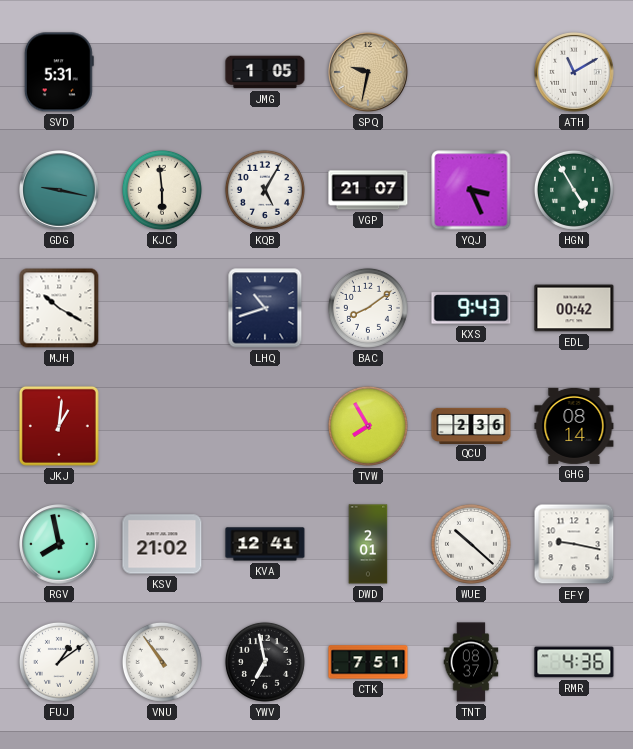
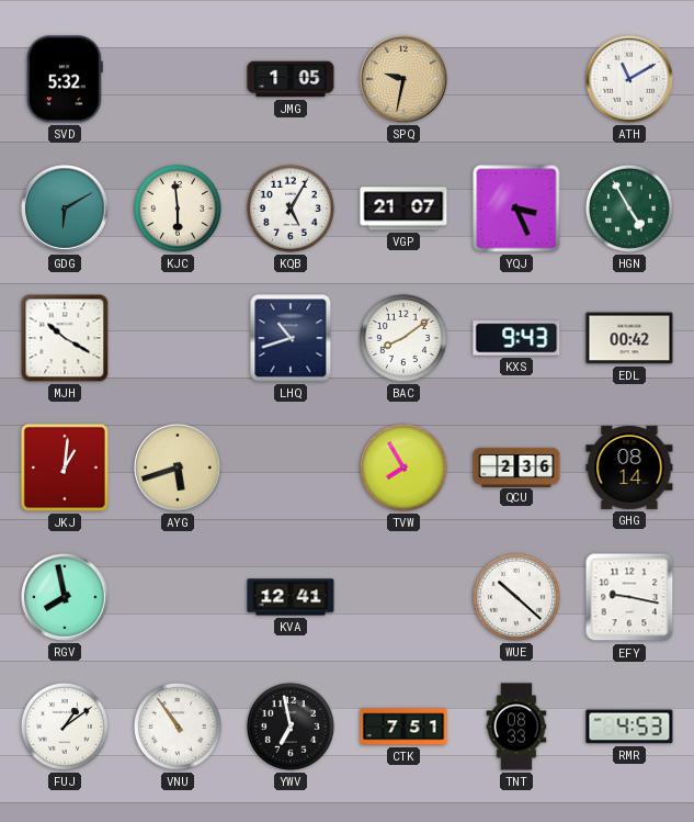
SVD: 5:31 -> 5:32
GDG: 9:17 -> 6:10
AYG: none -> 5:42
KSV: 21:02 -> none
DWD: 2:01 -> none
TNT: 08:37 -> 08:33
RMR: 4:36 -> 4:53
